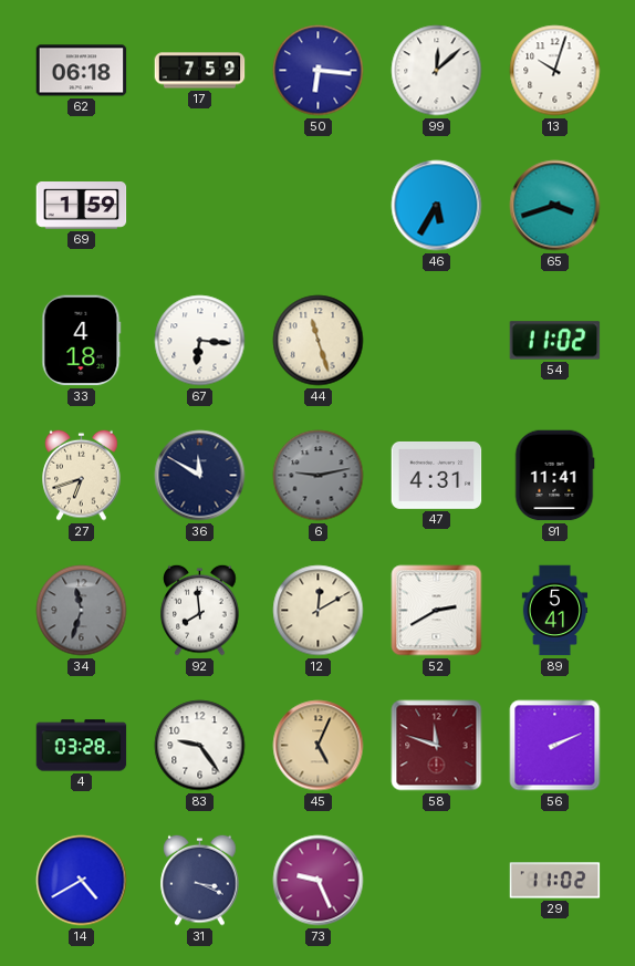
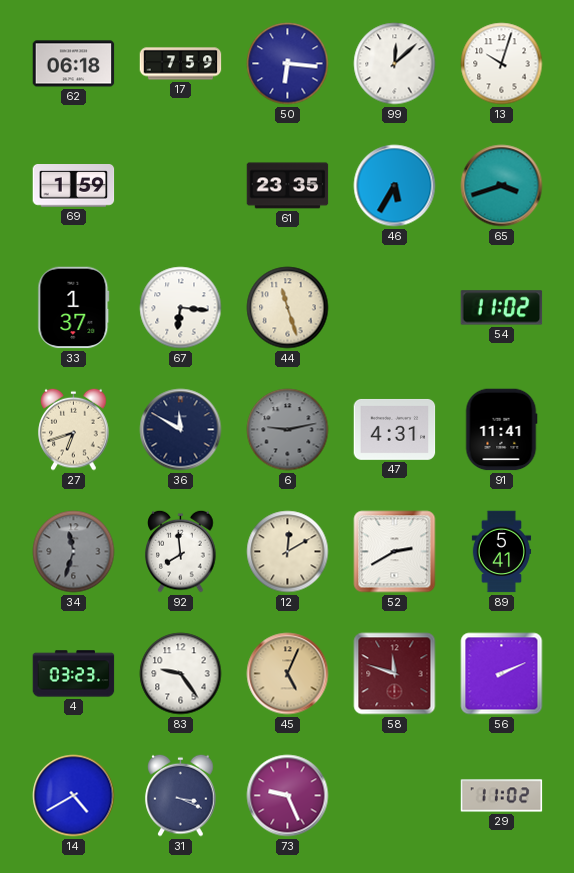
61: none -> 23:35
33: 4:18 -> 1:37
4: 03:28 -> 03:23
